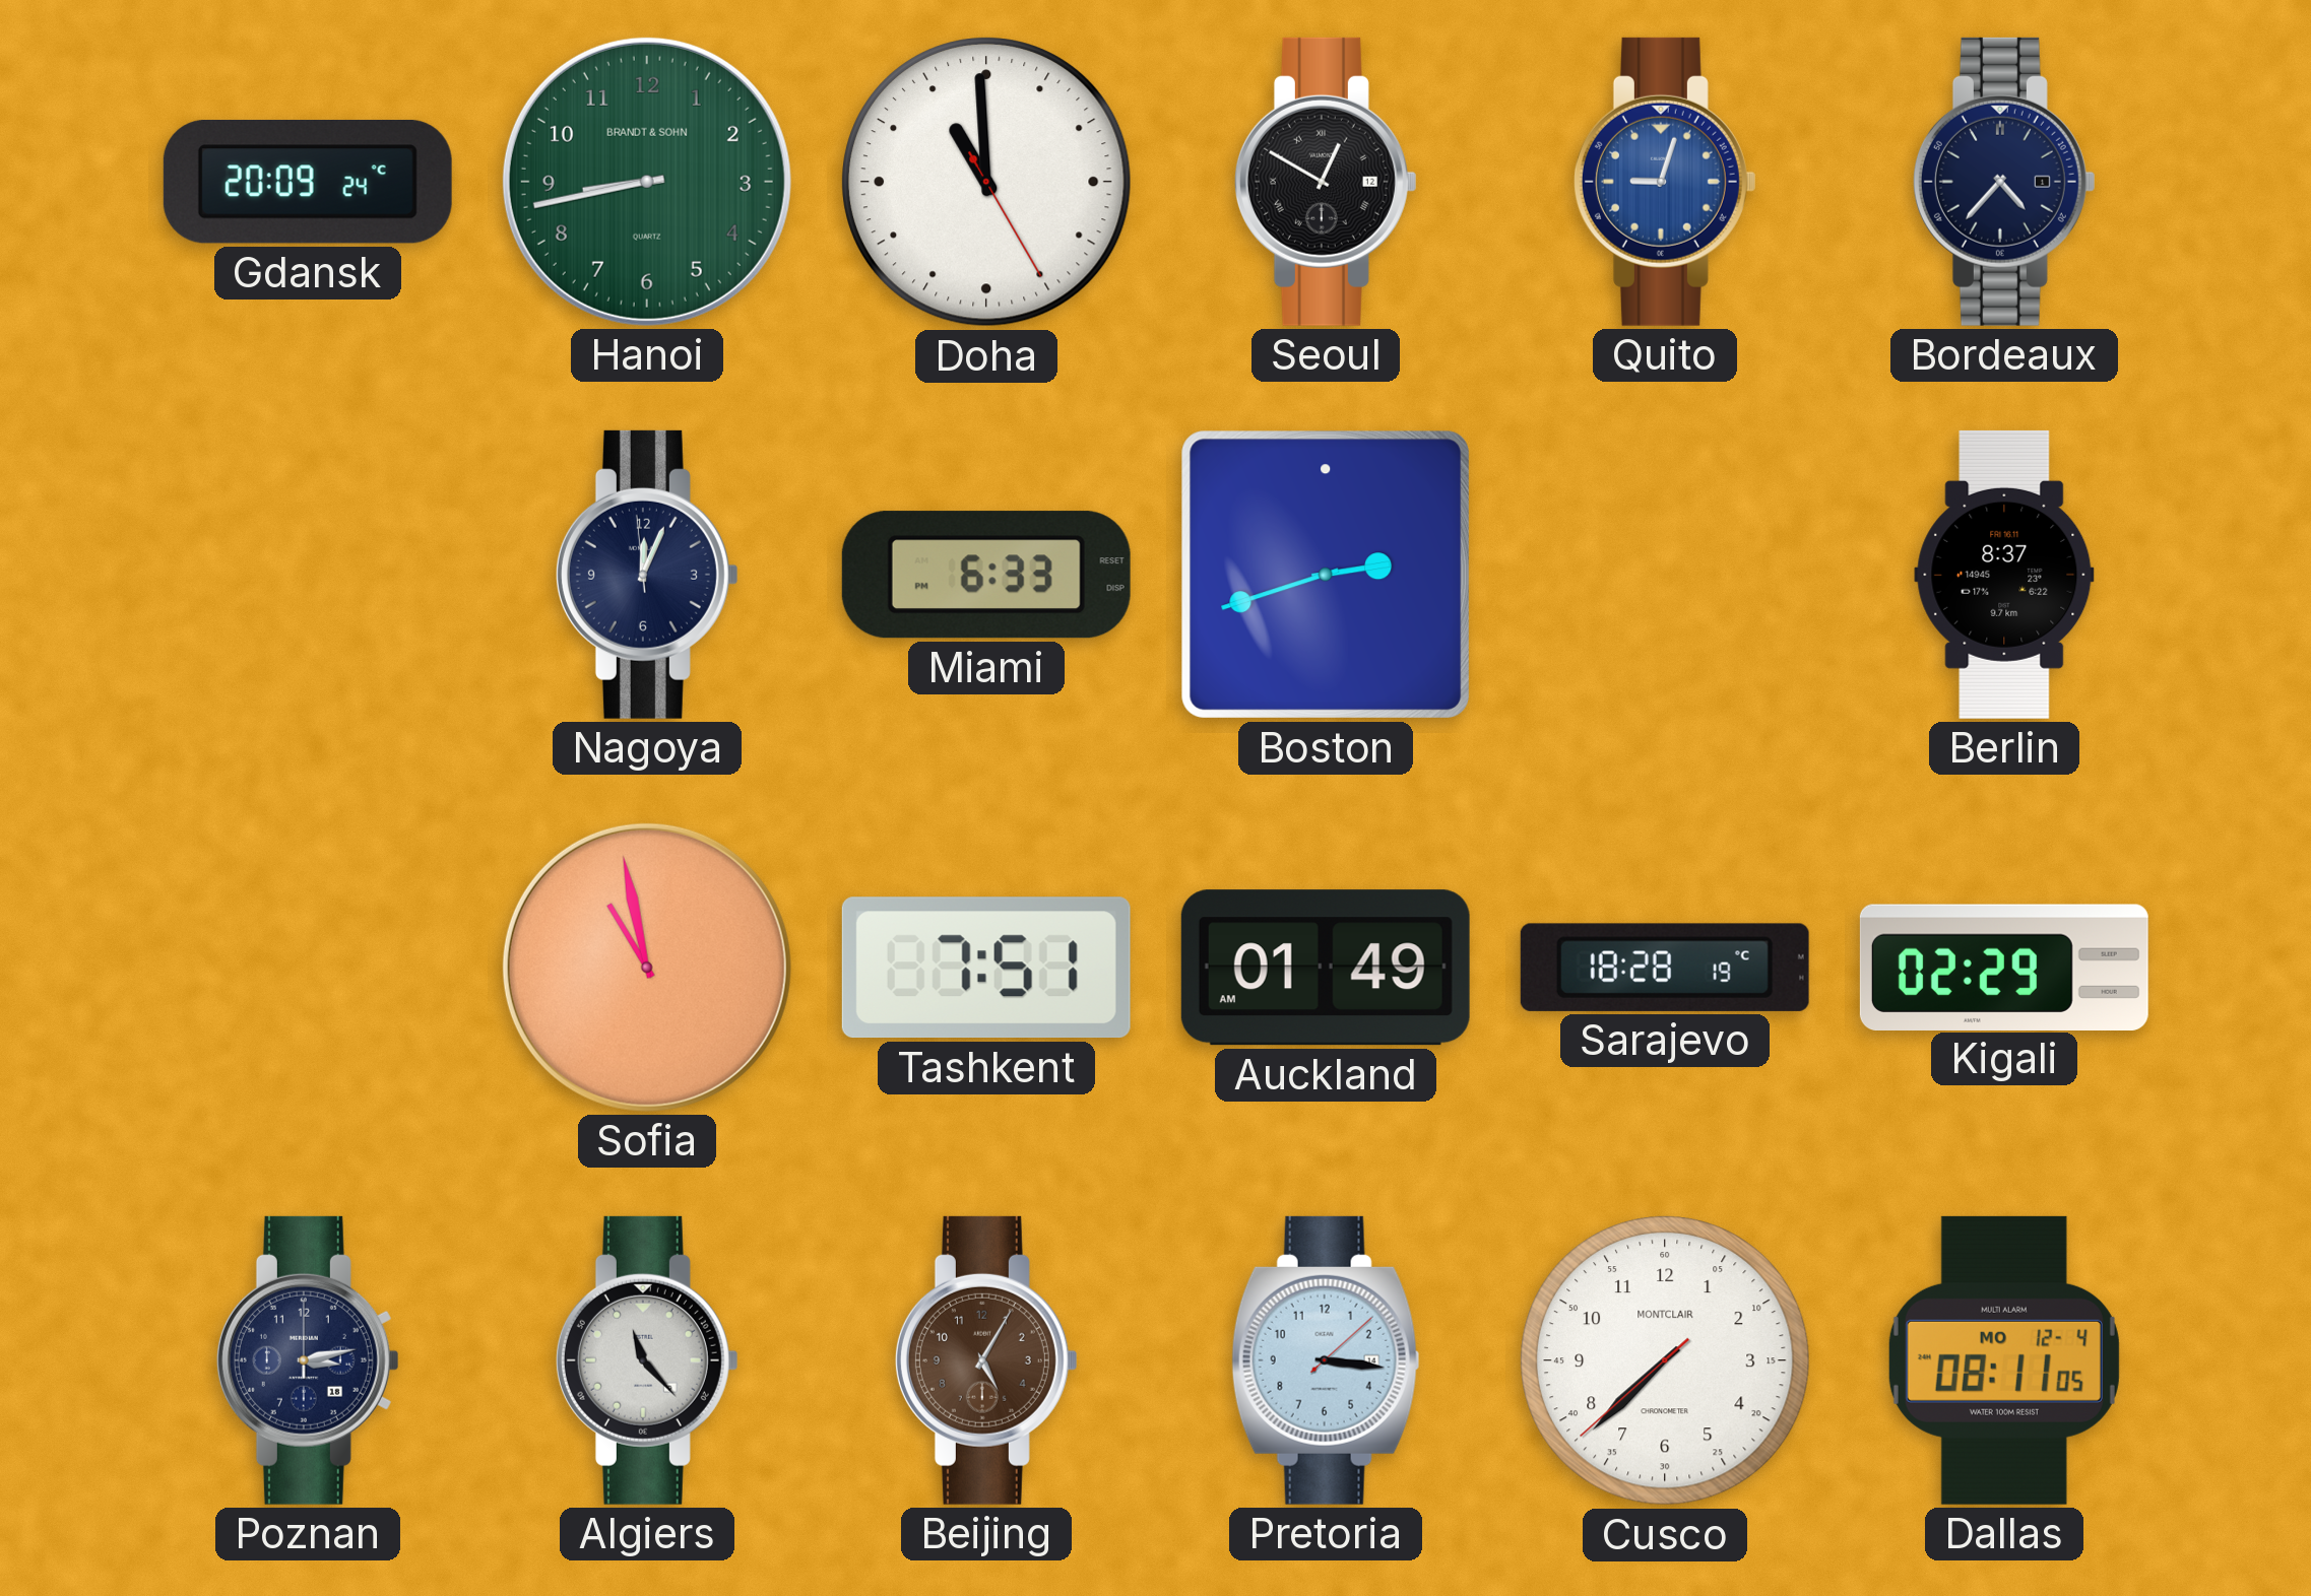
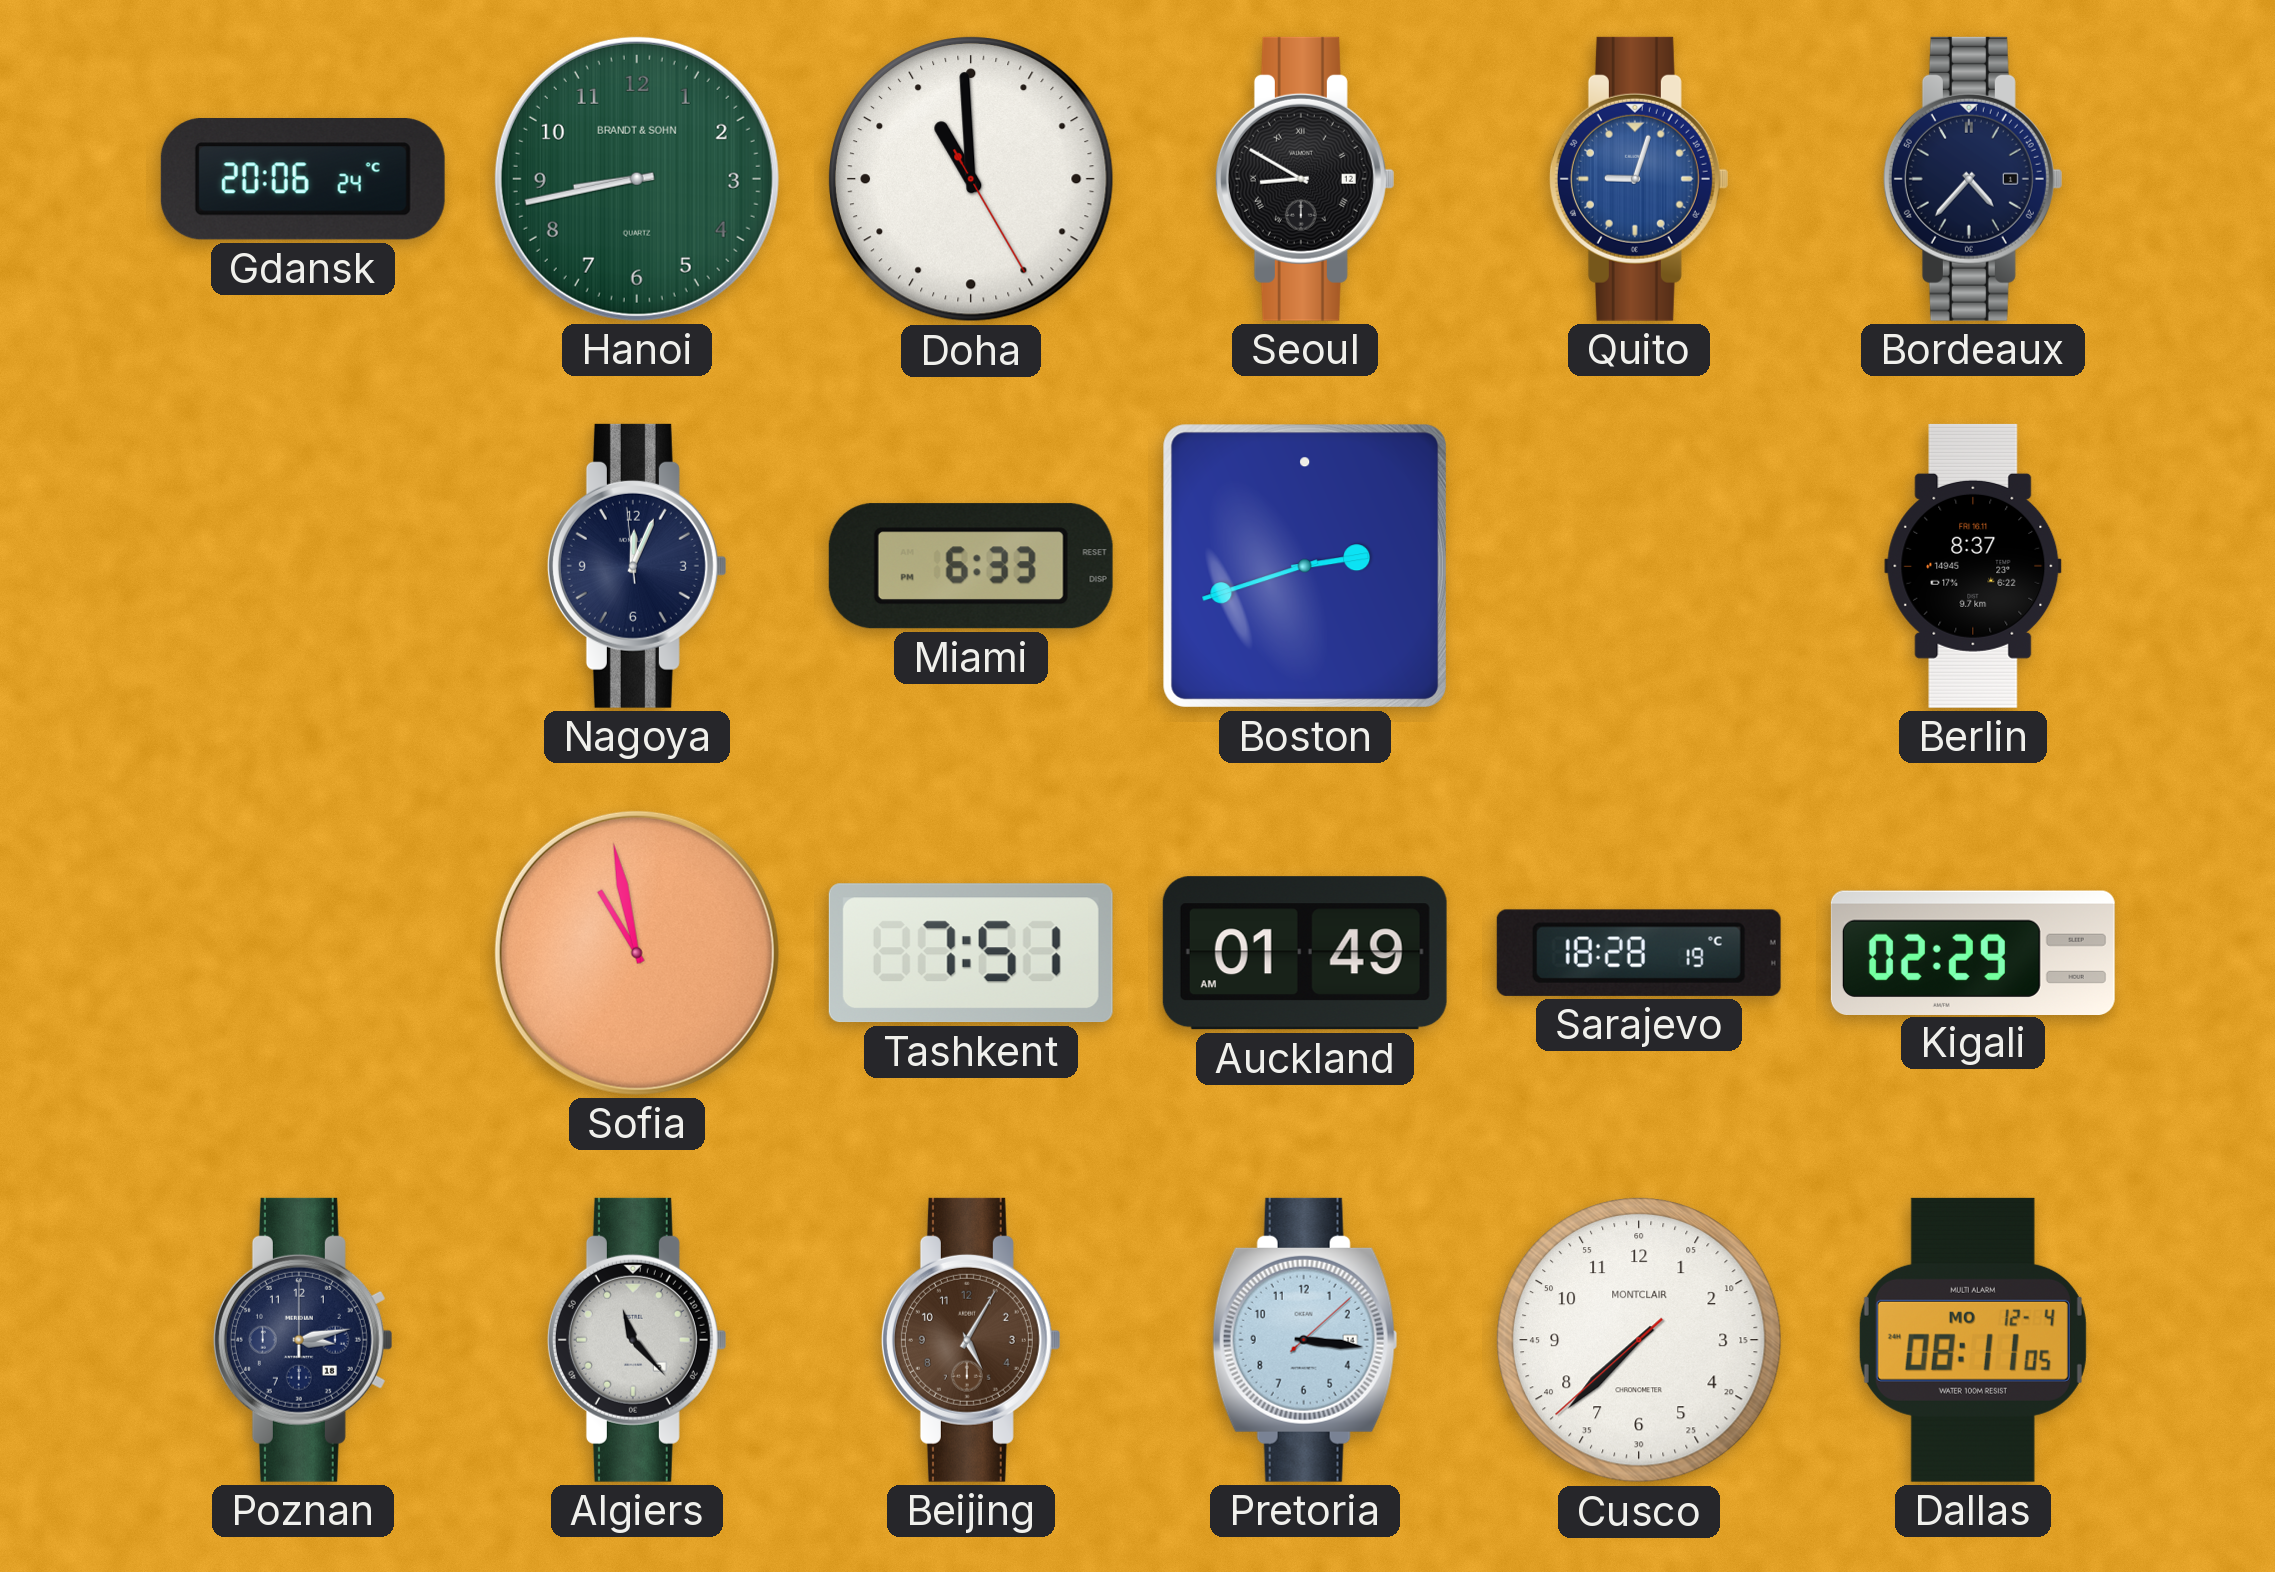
Gdansk: 20:09 -> 20:06
Seoul: 12:50 -> 8:50
